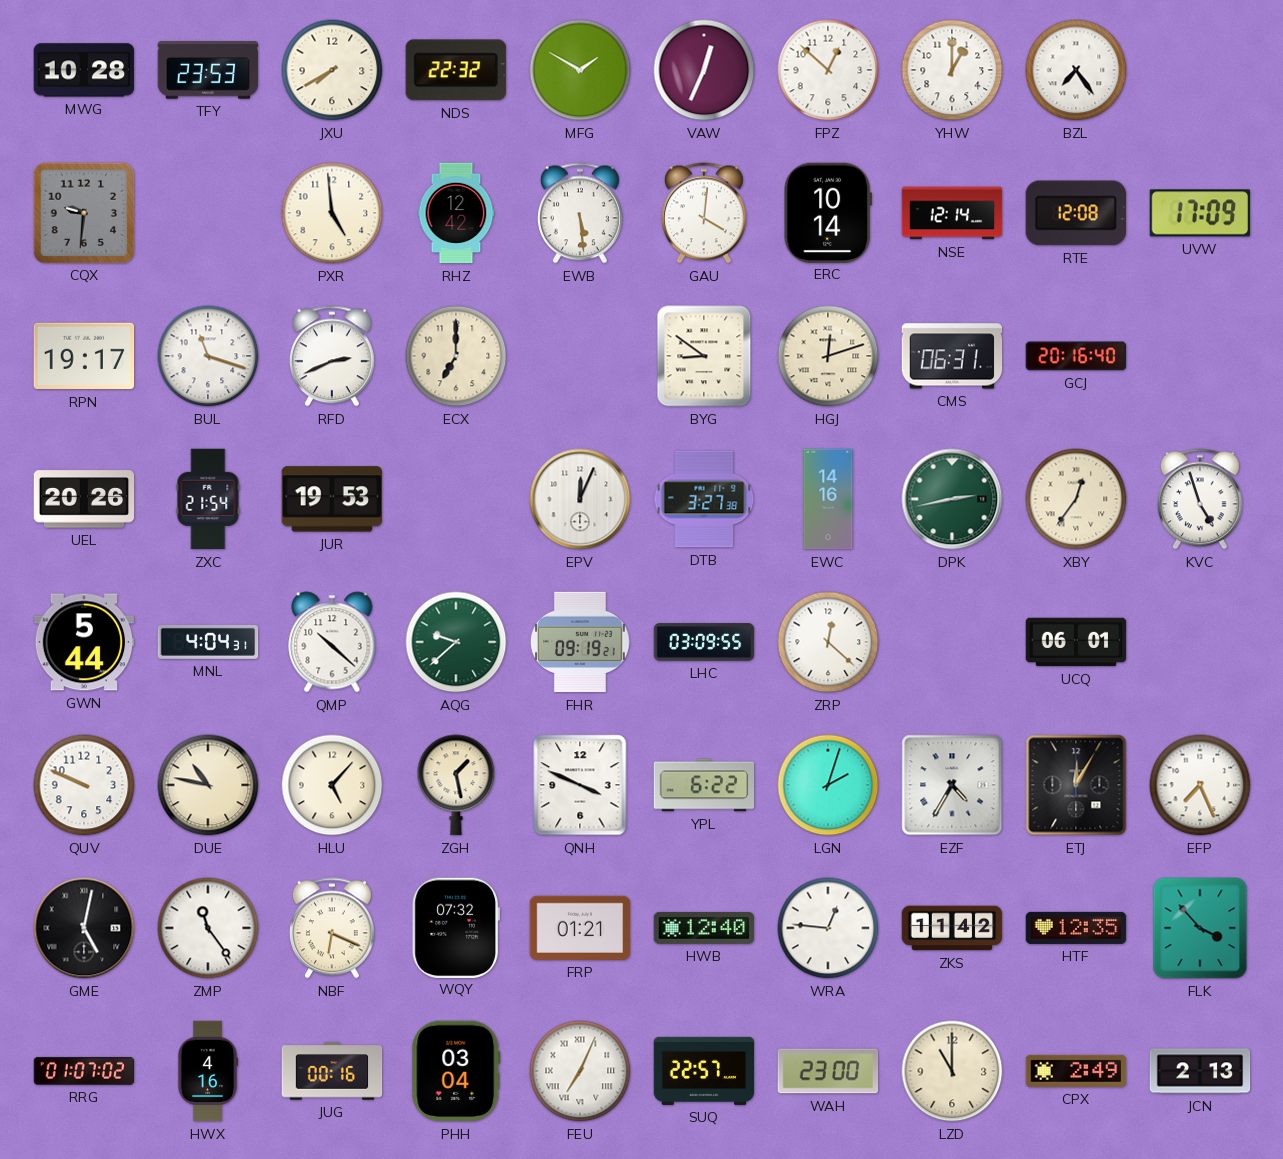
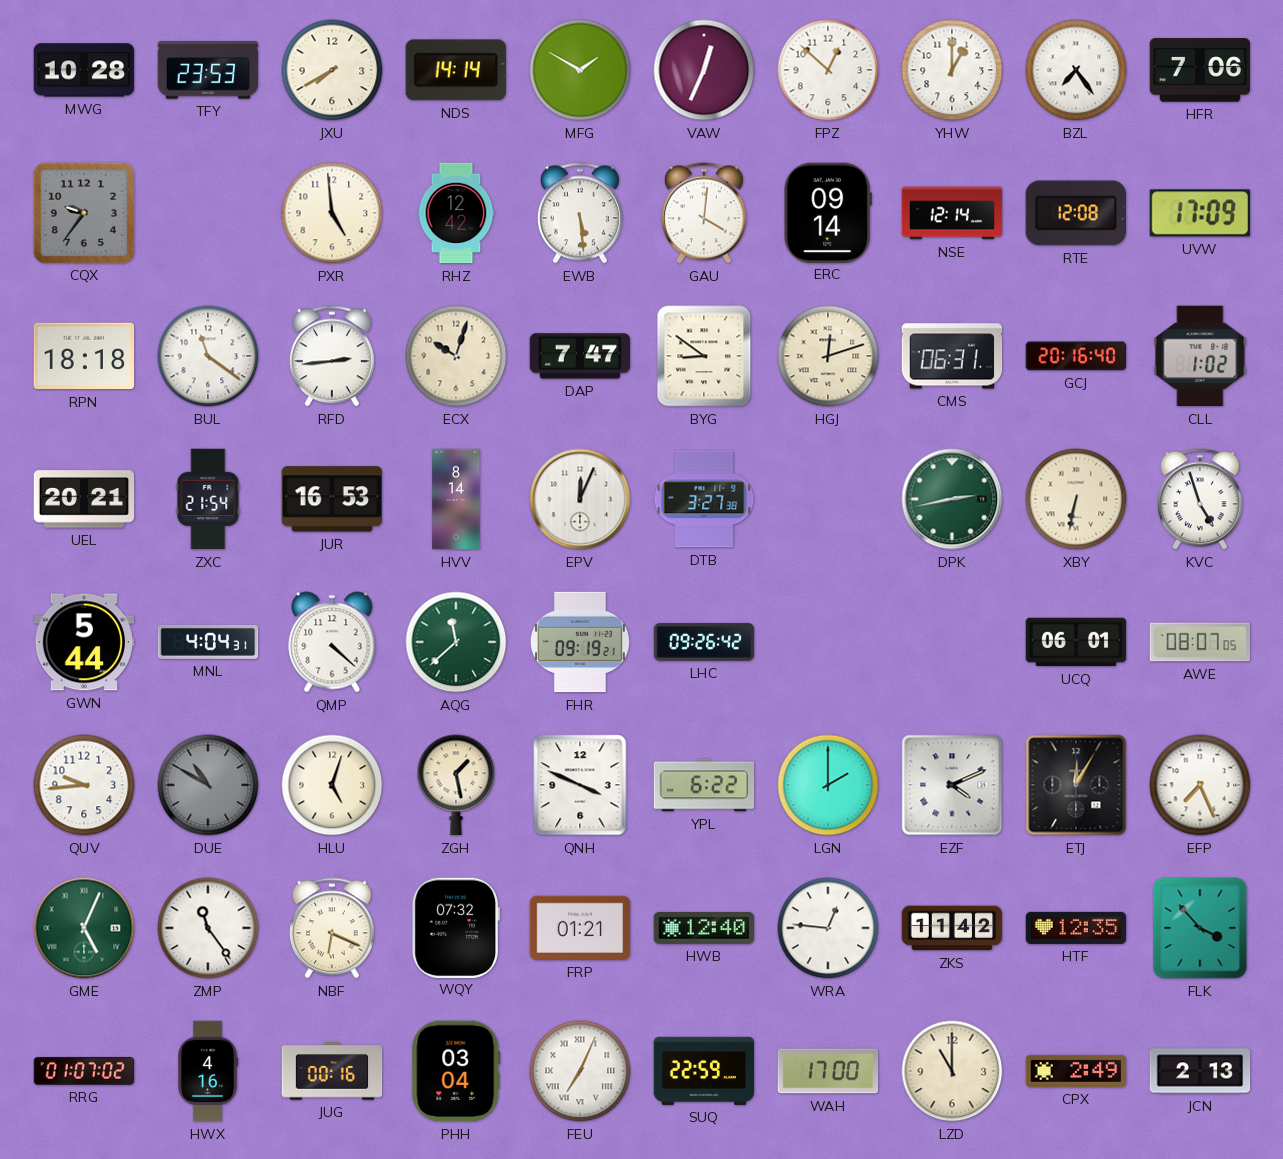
NDS: 22:32 -> 14:14
HFR: none -> 7:06
CQX: 9:31 -> 9:36
ERC: 10:14 -> 09:14
RPN: 19:17 -> 18:18
BUL: 11:18 -> 11:21
RFD: 2:41 -> 2:44
ECX: 7:00 -> 10:03
DAP: none -> 7:47
CLL: none -> 1:02
UEL: 20:26 -> 20:21
JUR: 19:53 -> 16:53
HVV: none -> 8:14
EWC: 14:16 -> none
XBY: 12:36 -> 6:32
QMP: 10:22 -> 4:22
AQG: 9:38 -> 11:38
LHC: 03:09 -> 09:26
ZRP: 12:22 -> none
AWE: none -> 08:07
QUV: 9:49 -> 9:44
DUE: 10:47 -> 10:50
DUE dial: cream -> grey
HLU: 5:07 -> 5:03
LGN: 2:03 -> 2:00
EZF: 4:35 -> 4:11
GME: 5:02 -> 5:04
GME dial: black -> green
SUQ: 22:57 -> 22:59
WAH: 23:00 -> 17:00
